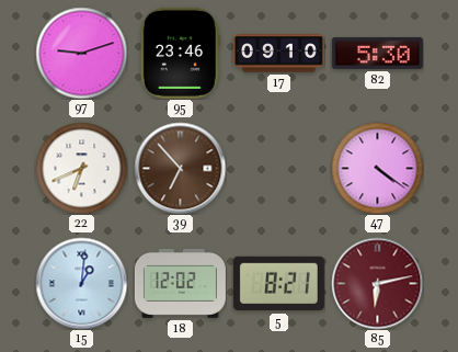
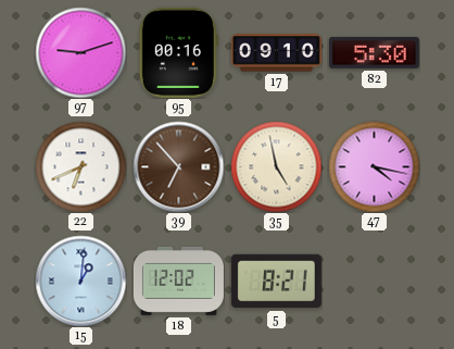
95: 23:46 -> 00:16
35: none -> 4:58
47: 4:21 -> 4:17
85: 6:13 -> none
